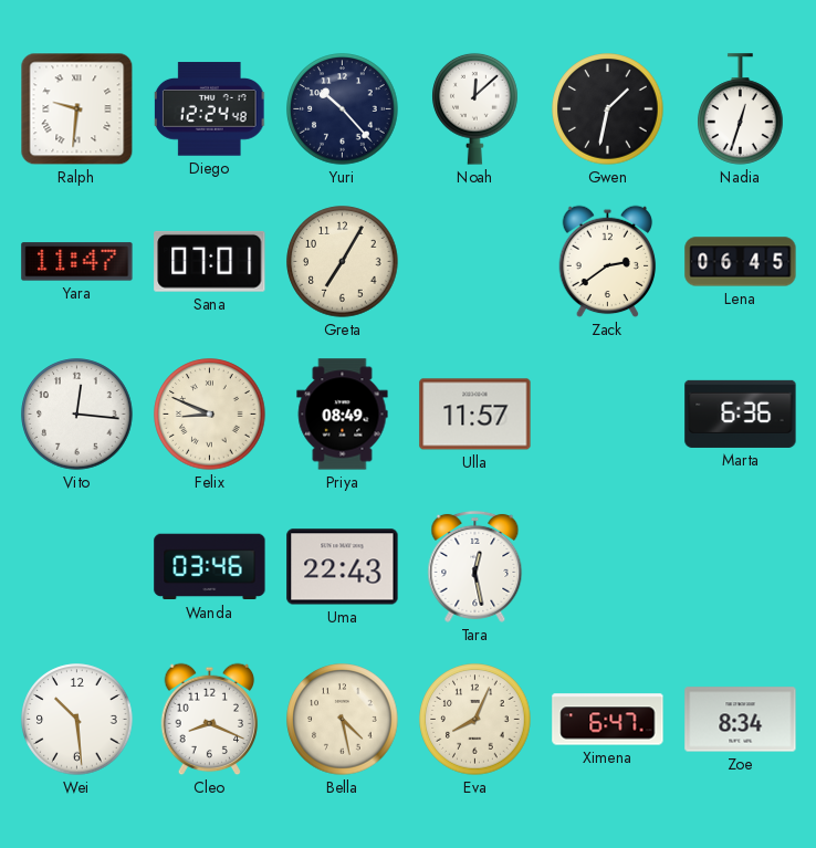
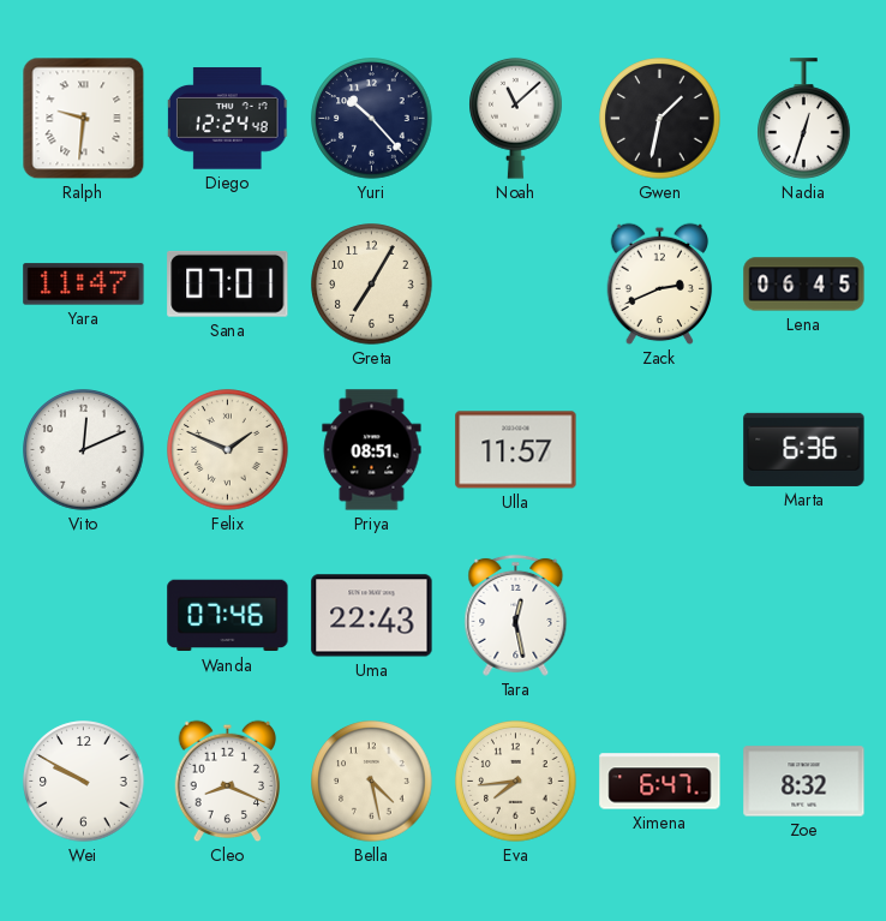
Noah: 12:08 -> 11:08
Zack: 2:39 -> 2:41
Vito: 12:16 -> 12:11
Felix: 8:49 -> 1:49
Priya: 08:49 -> 08:51
Wanda: 03:46 -> 07:46
Wei: 10:29 -> 9:50
Eva: 8:04 -> 7:44
Zoe: 8:34 -> 8:32
